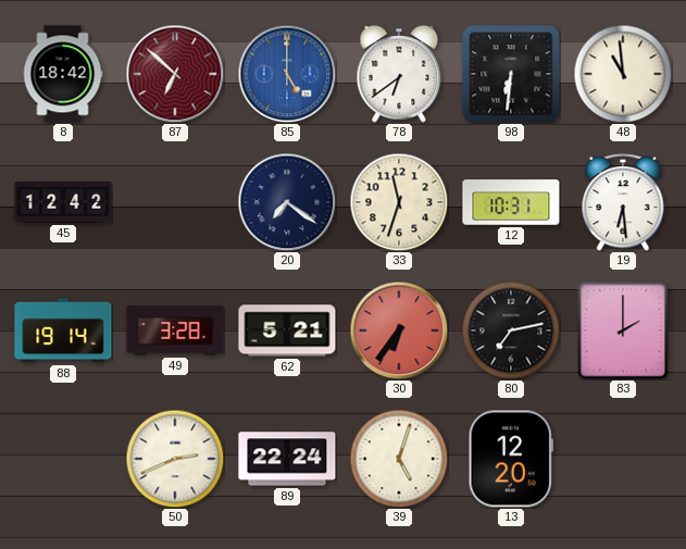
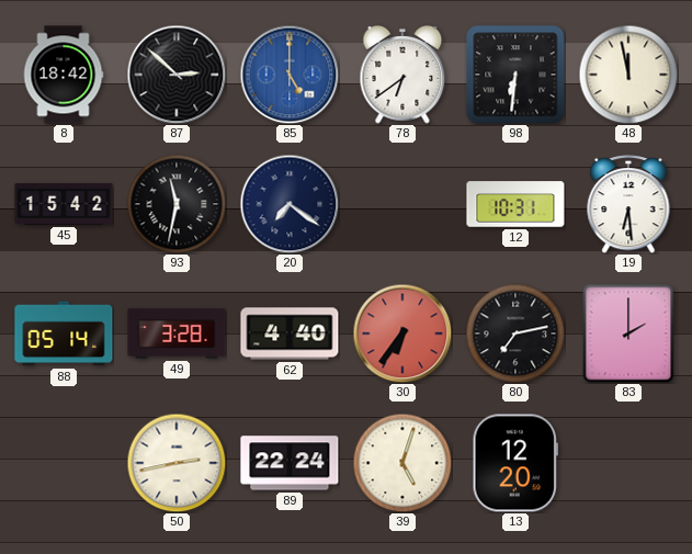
87: 6:52 -> 2:52
87 dial: burgundy -> black
48: 10:59 -> 11:58
45: 12:42 -> 15:42
93: none -> 11:32
33: 11:33 -> none
88: 19:14 -> 05:14
62: 5:21 -> 4:40
50: 2:41 -> 2:43
